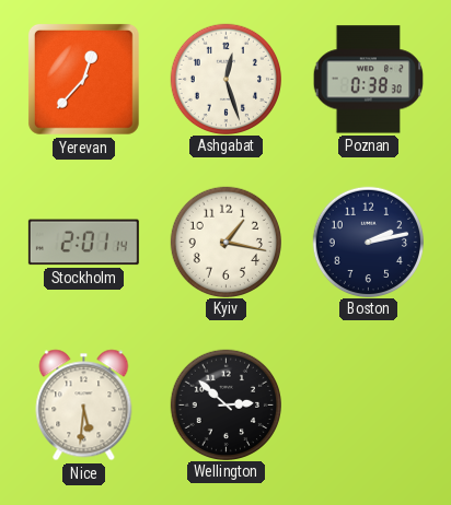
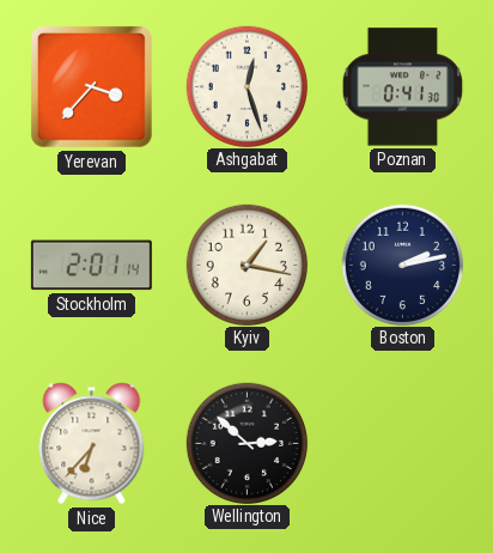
Yerevan: 12:37 -> 3:37
Poznan: 0:38 -> 0:41
Nice: 5:31 -> 6:37
